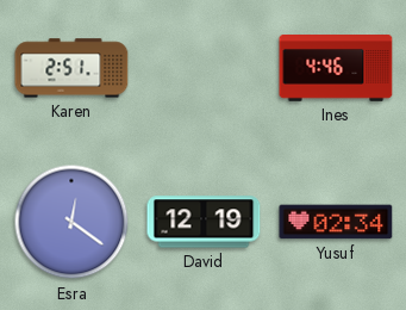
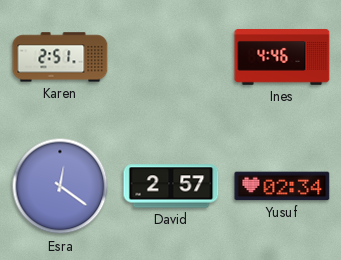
David: 12:19 -> 2:57
